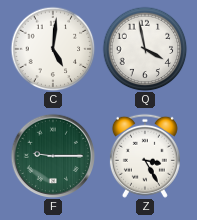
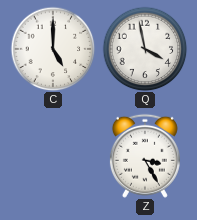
C: 5:01 -> 5:00
F: 9:15 -> none
